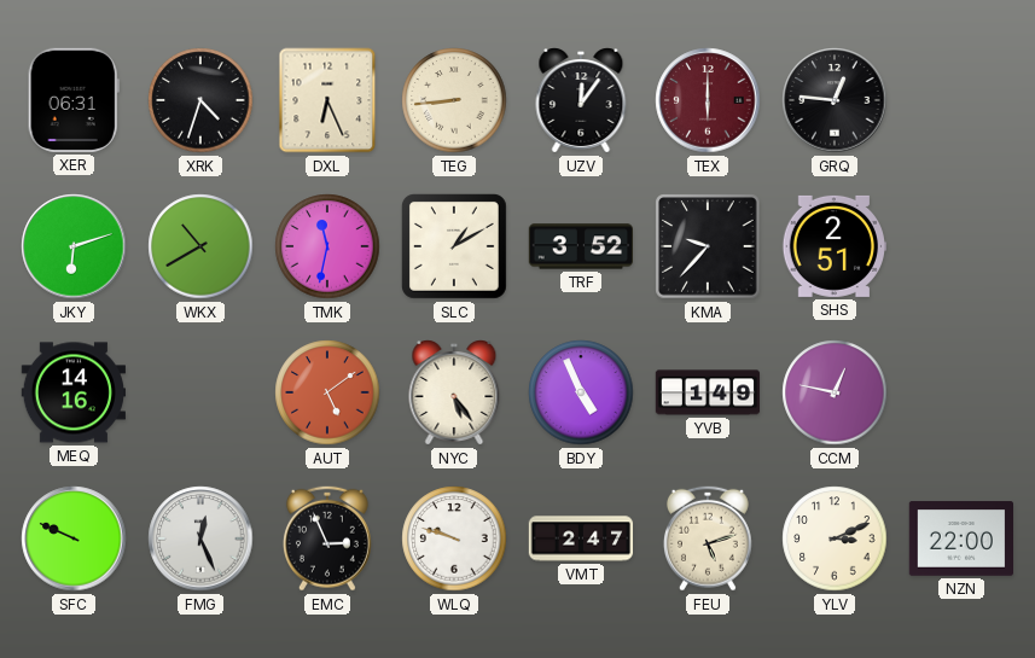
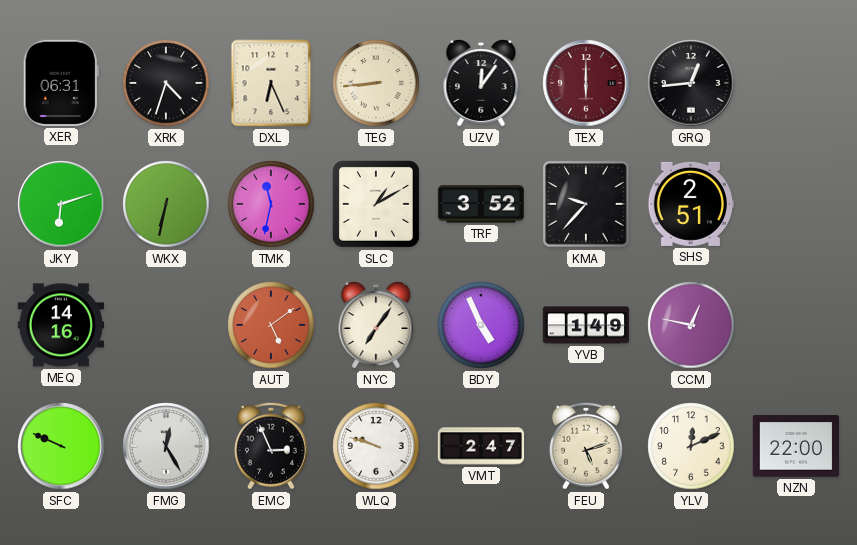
GRQ: 12:46 -> 12:44
WKX: 10:40 -> 6:32
NYC: 5:24 -> 7:06
FMG: 12:26 -> 12:25
YLV: 3:11 -> 12:11
